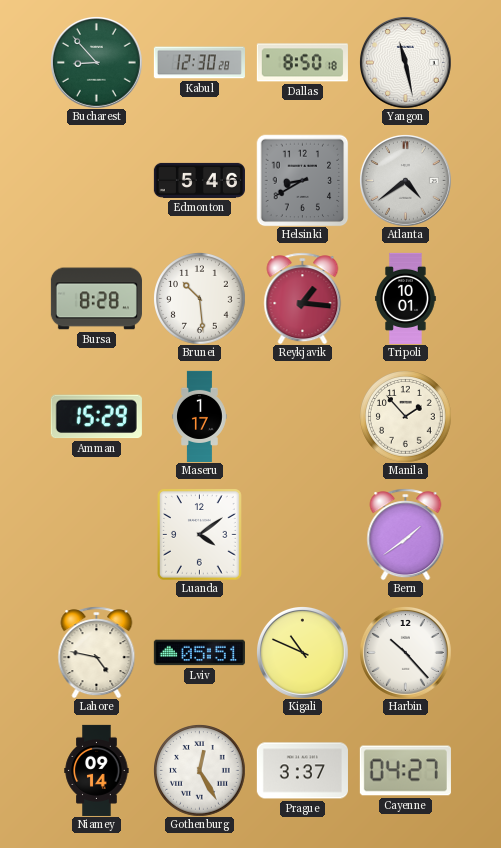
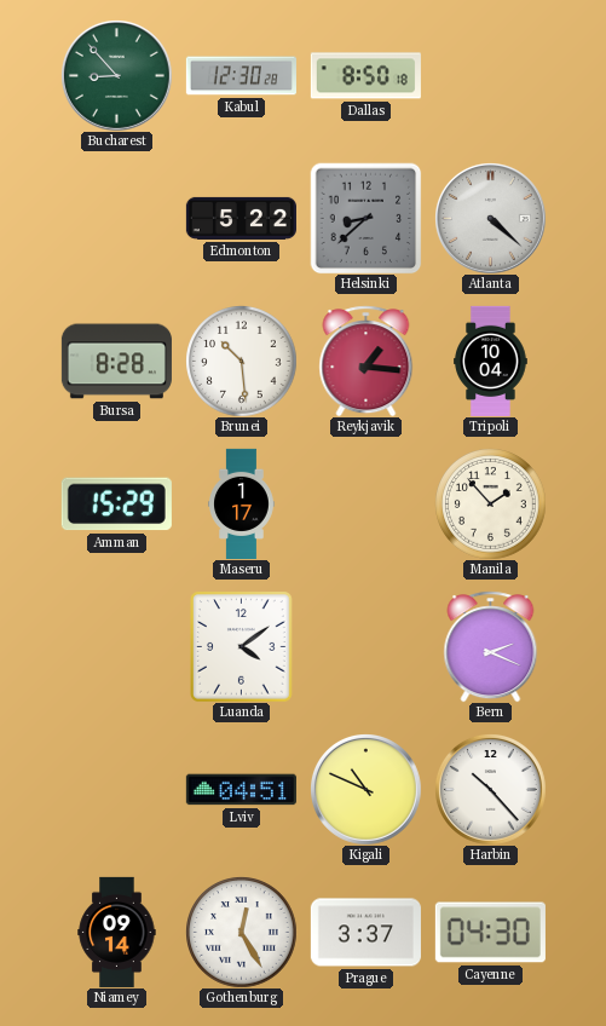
Yangon: 11:28 -> none
Edmonton: 5:46 -> 5:22
Helsinki: 8:40 -> 8:38
Atlanta: 4:39 -> 4:22
Tripoli: 10:01 -> 10:04
Bern: 1:39 -> 2:19
Lahore: 4:47 -> none
Lviv: 05:51 -> 04:51
Cayenne: 04:27 -> 04:30
